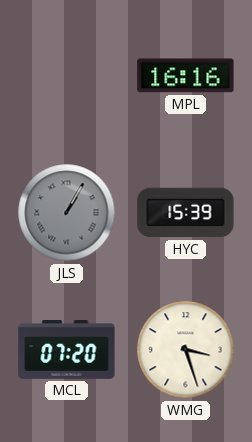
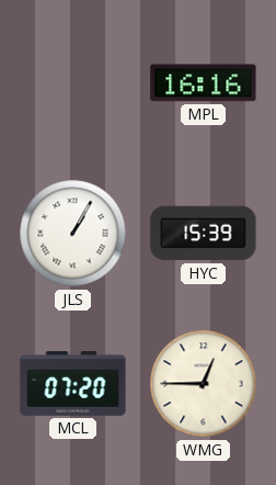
JLS dial: grey -> white
WMG: 3:27 -> 12:45
